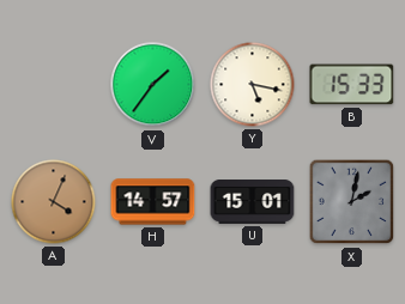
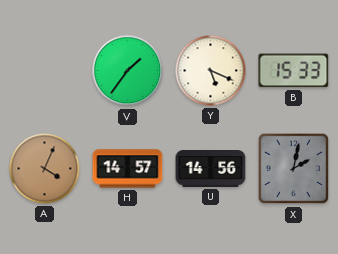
Y: 5:17 -> 5:19
U: 15:01 -> 14:56
